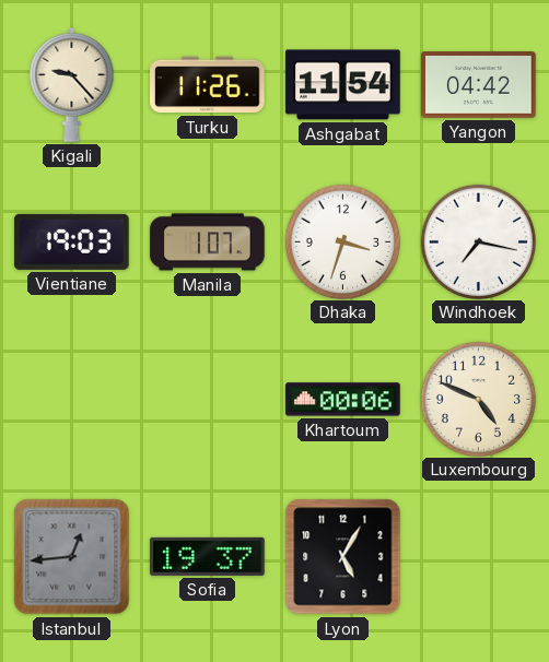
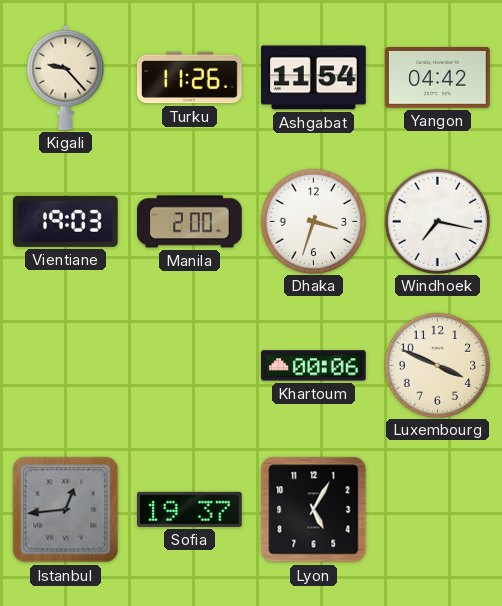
Manila: 1:07 -> 2:00
Luxembourg: 4:49 -> 3:49
